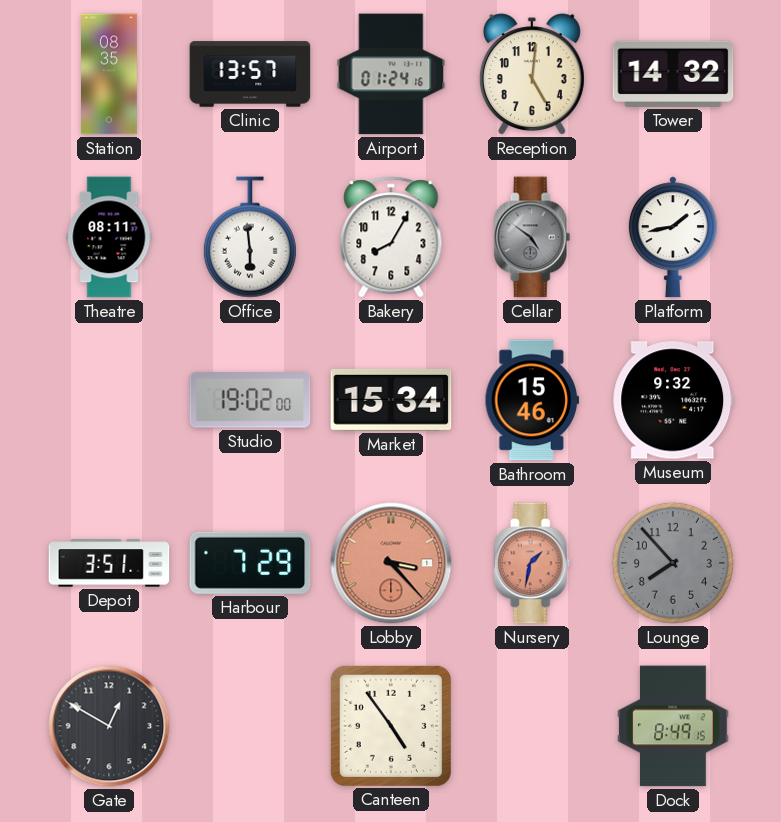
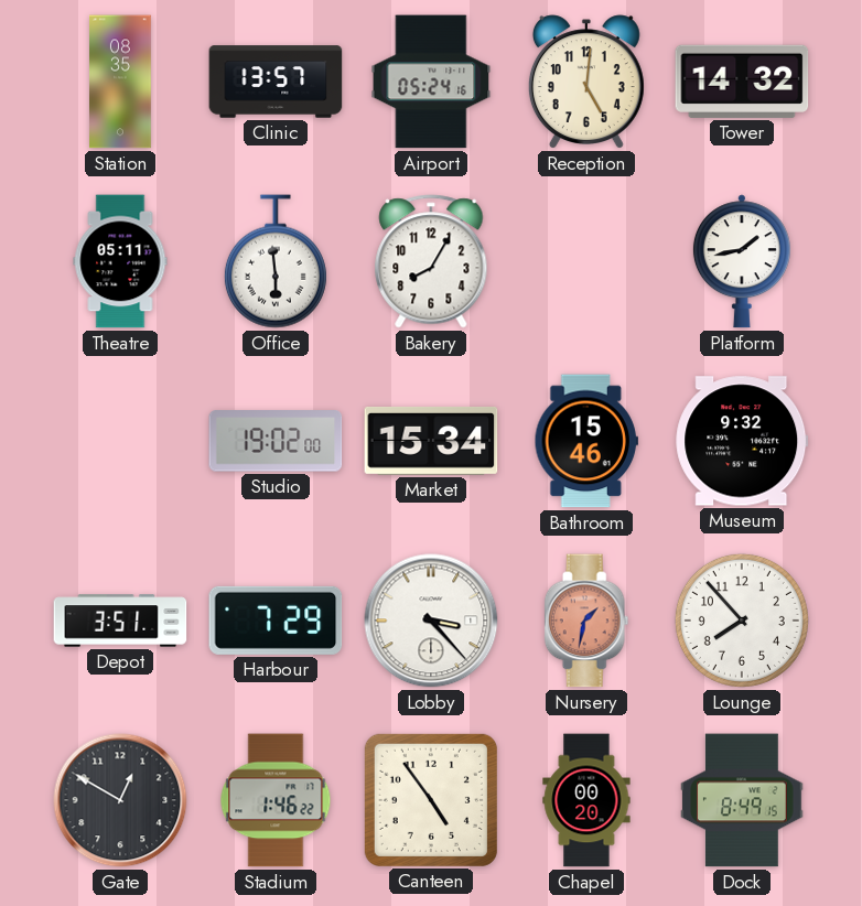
Airport: 01:24 -> 05:24
Theatre: 08:11 -> 05:11
Cellar: 4:51 -> none
Lobby dial: salmon -> white
Lounge dial: grey -> white
Stadium: none -> 1:46
Chapel: none -> 00:20
